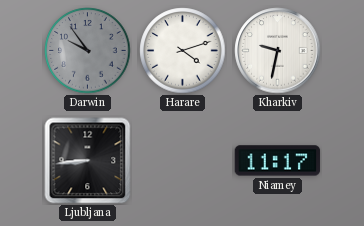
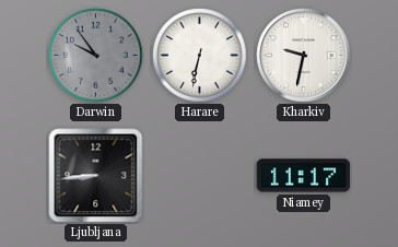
Harare: 4:12 -> 6:32
